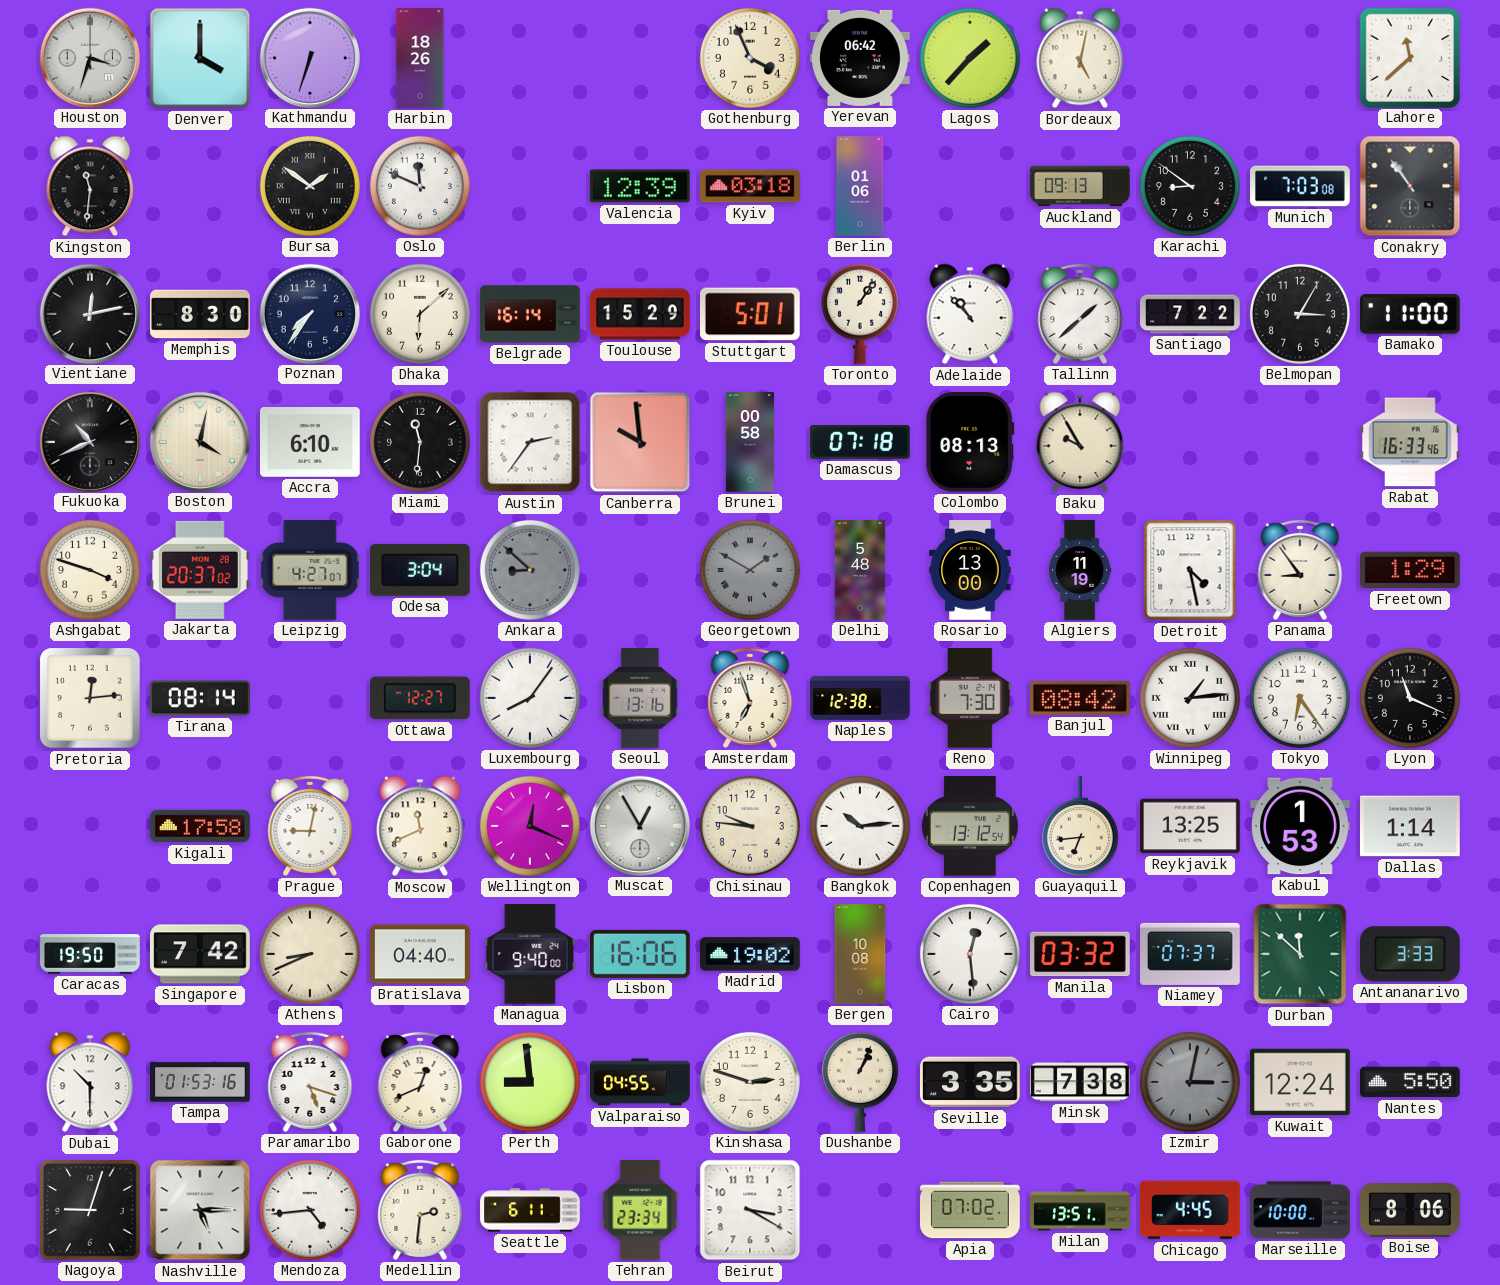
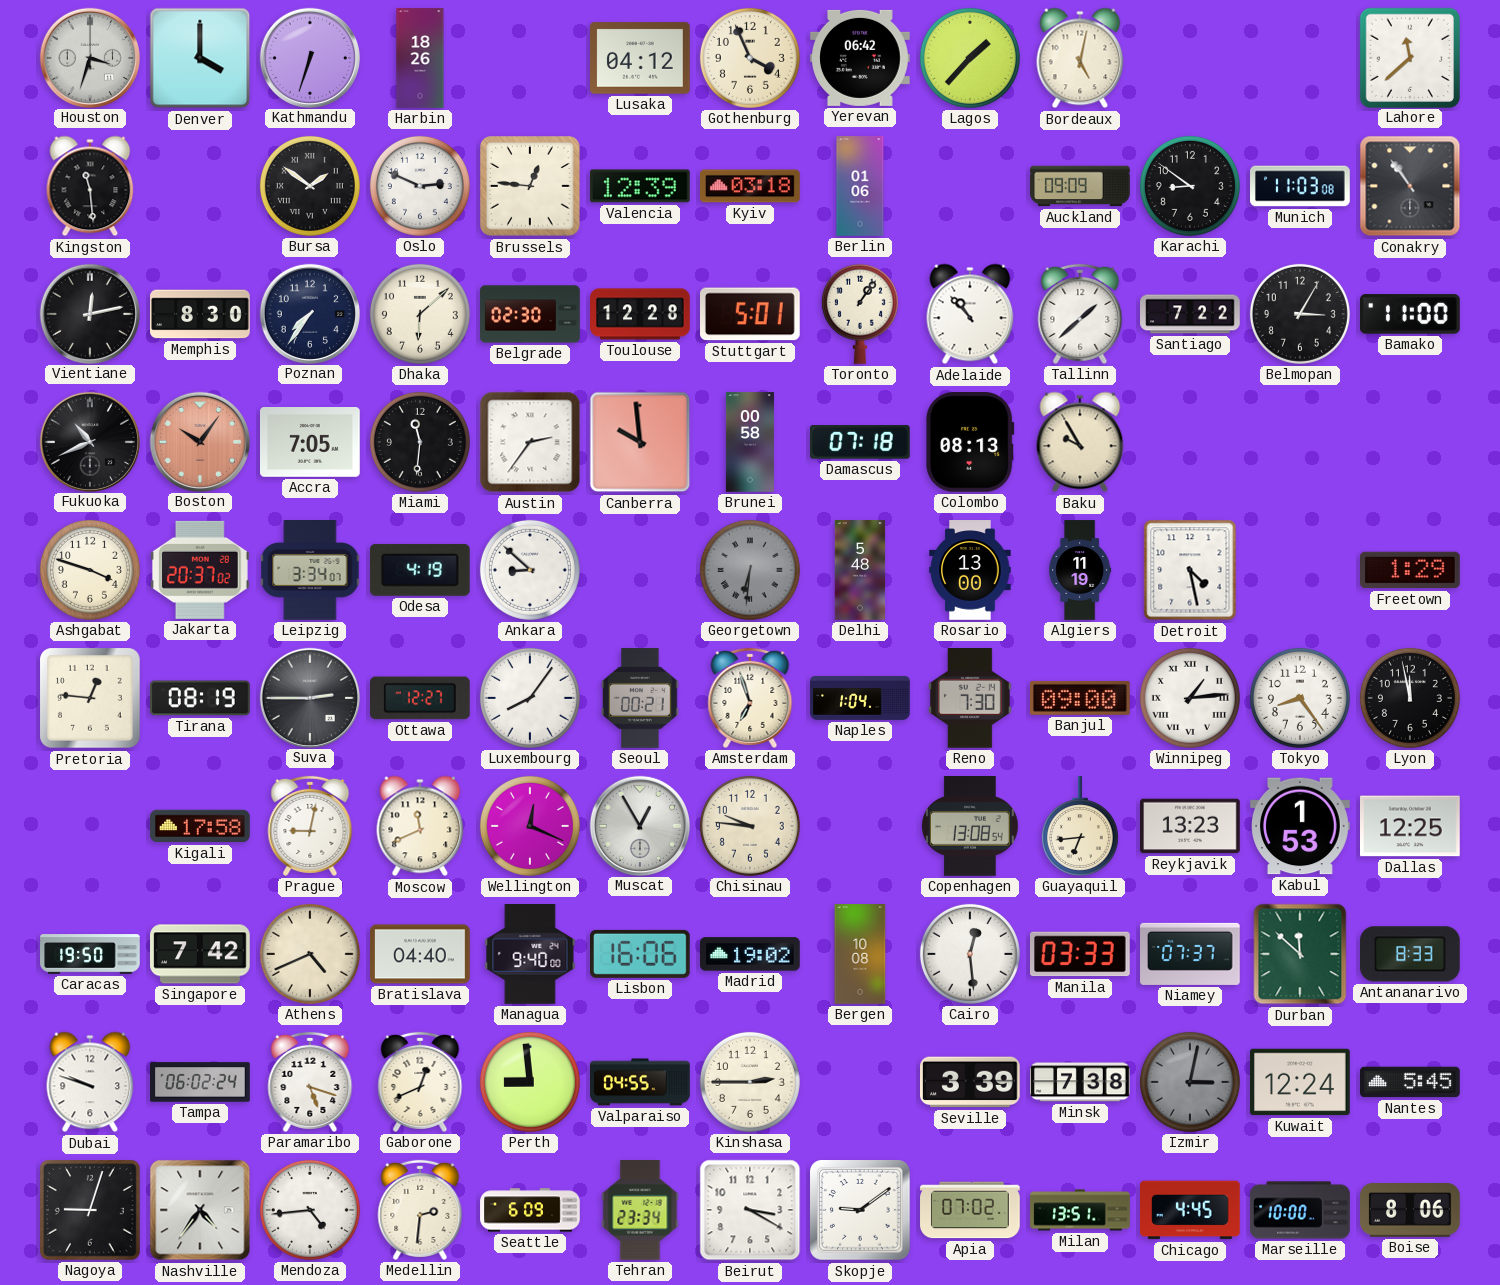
Lusaka: none -> 04:12
Kingston: 11:31 -> 11:29
Oslo: 11:49 -> 2:49
Brussels: none -> 12:46
Auckland: 09:13 -> 09:09
Munich: 7:03 -> 11:03
Belgrade: 16:14 -> 02:30
Toulouse: 15:29 -> 12:28
Boston: 4:02 -> 10:06
Boston dial: cream -> salmon
Accra: 6:10 -> 7:05
Rabat: 16:33 -> none
Leipzig: 4:27 -> 3:34
Odesa: 3:04 -> 4:19
Ankara dial: grey -> white
Georgetown: 1:50 -> 6:31
Panama: 8:54 -> none
Pretoria: 12:14 -> 12:46
Tirana: 08:14 -> 08:19
Suva: none -> 2:45
Seoul: 13:16 -> 00:21
Naples: 12:38 -> 1:04
Banjul: 08:42 -> 09:00
Tokyo: 6:24 -> 8:24
Lyon: 11:19 -> 11:58
Bangkok: 10:14 -> none
Copenhagen: 13:12 -> 13:08
Reykjavik: 13:25 -> 13:23
Dallas: 1:14 -> 12:25
Athens: 8:41 -> 4:41
Manila: 03:32 -> 03:33
Antananarivo: 3:33 -> 8:33
Dubai: 10:30 -> 9:48
Tampa: 01:53 -> 06:02
Kinshasa: 2:48 -> 2:45
Dushanbe: 1:04 -> none
Seville: 3:35 -> 3:39
Nantes: 5:50 -> 5:45
Nashville: 5:15 -> 4:36
Seattle: 6:11 -> 6:09
Skopje: none -> 9:09
